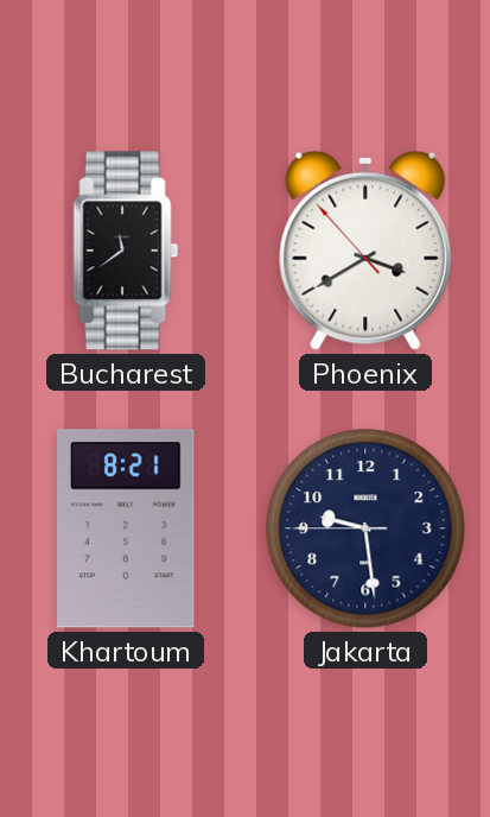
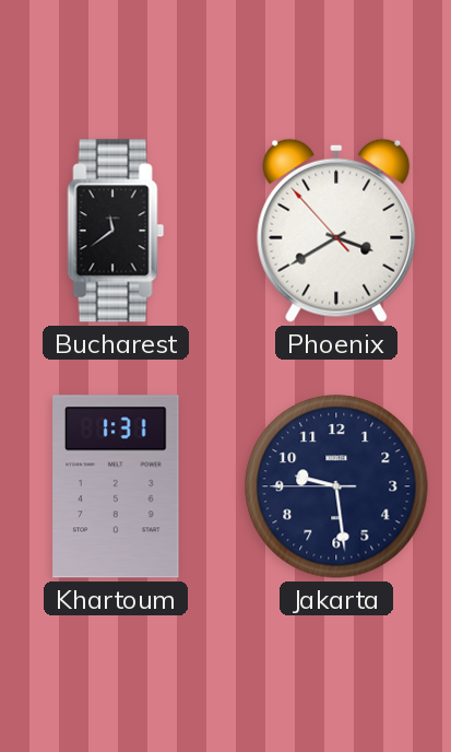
Khartoum: 8:21 -> 1:31
